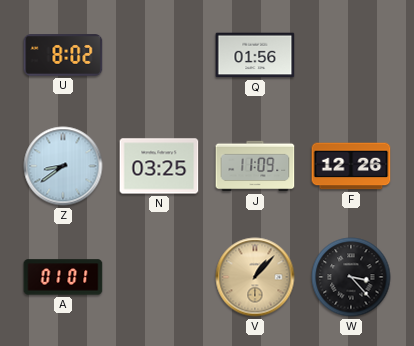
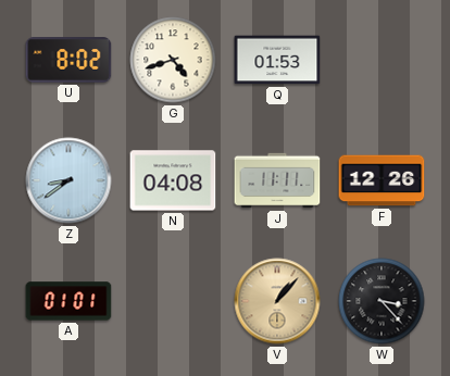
G: none -> 4:42
Q: 01:56 -> 01:53
N: 03:25 -> 04:08
J: 11:09 -> 11:11
